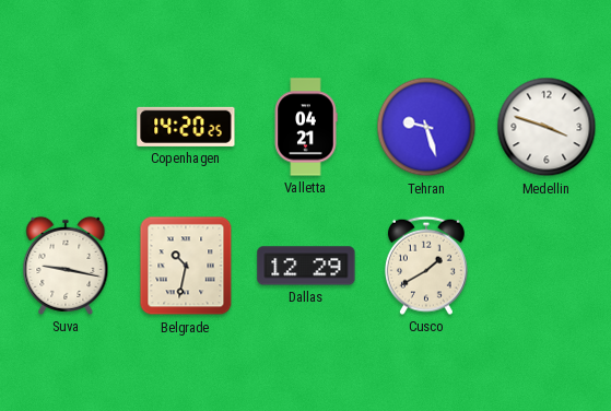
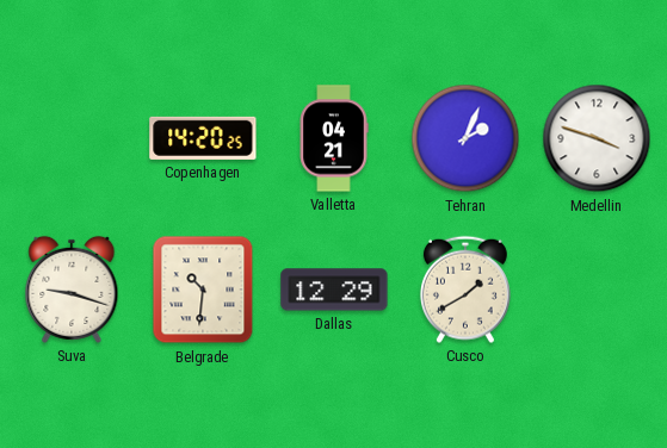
Tehran: 9:27 -> 2:04
Suva: 9:17 -> 9:18
Belgrade: 10:32 -> 10:31
